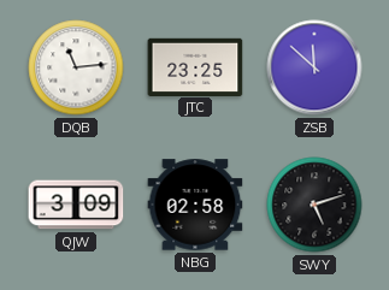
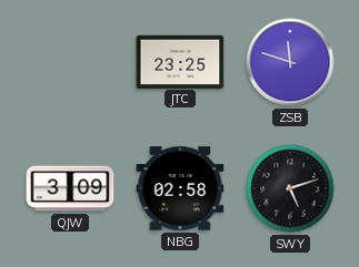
DQB: 11:14 -> none
ZSB: 11:52 -> 11:48
